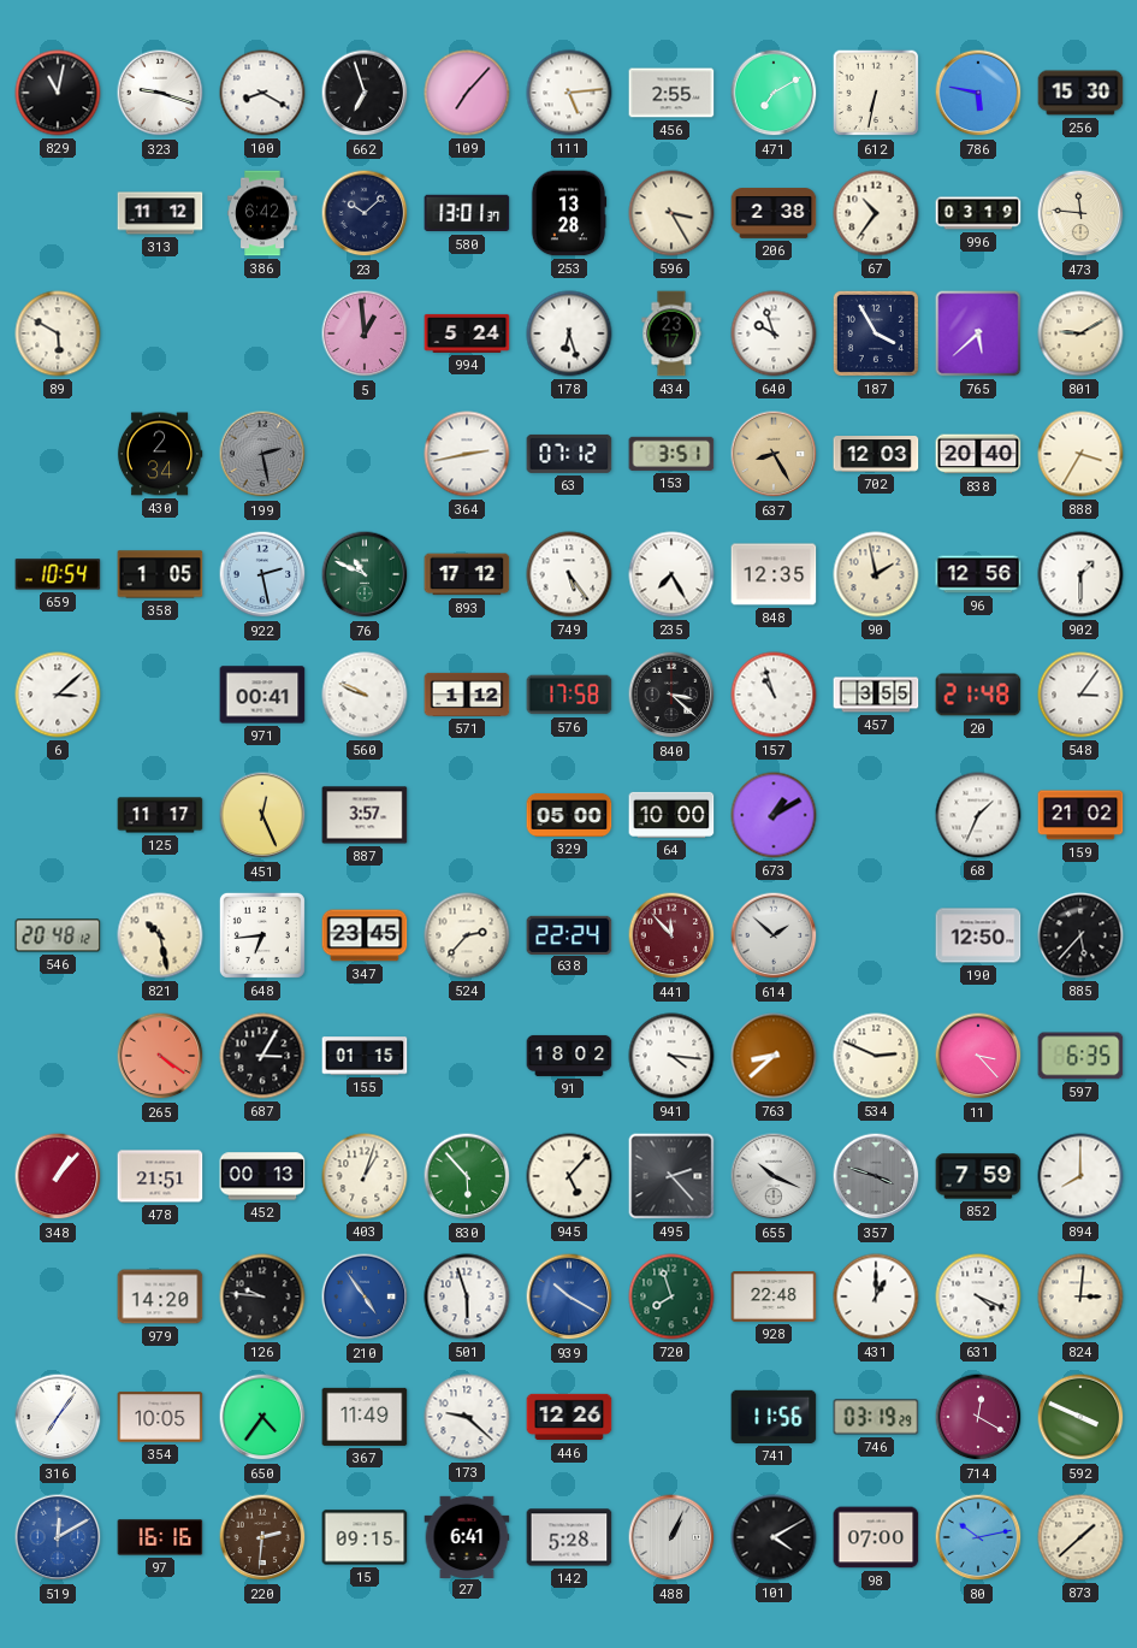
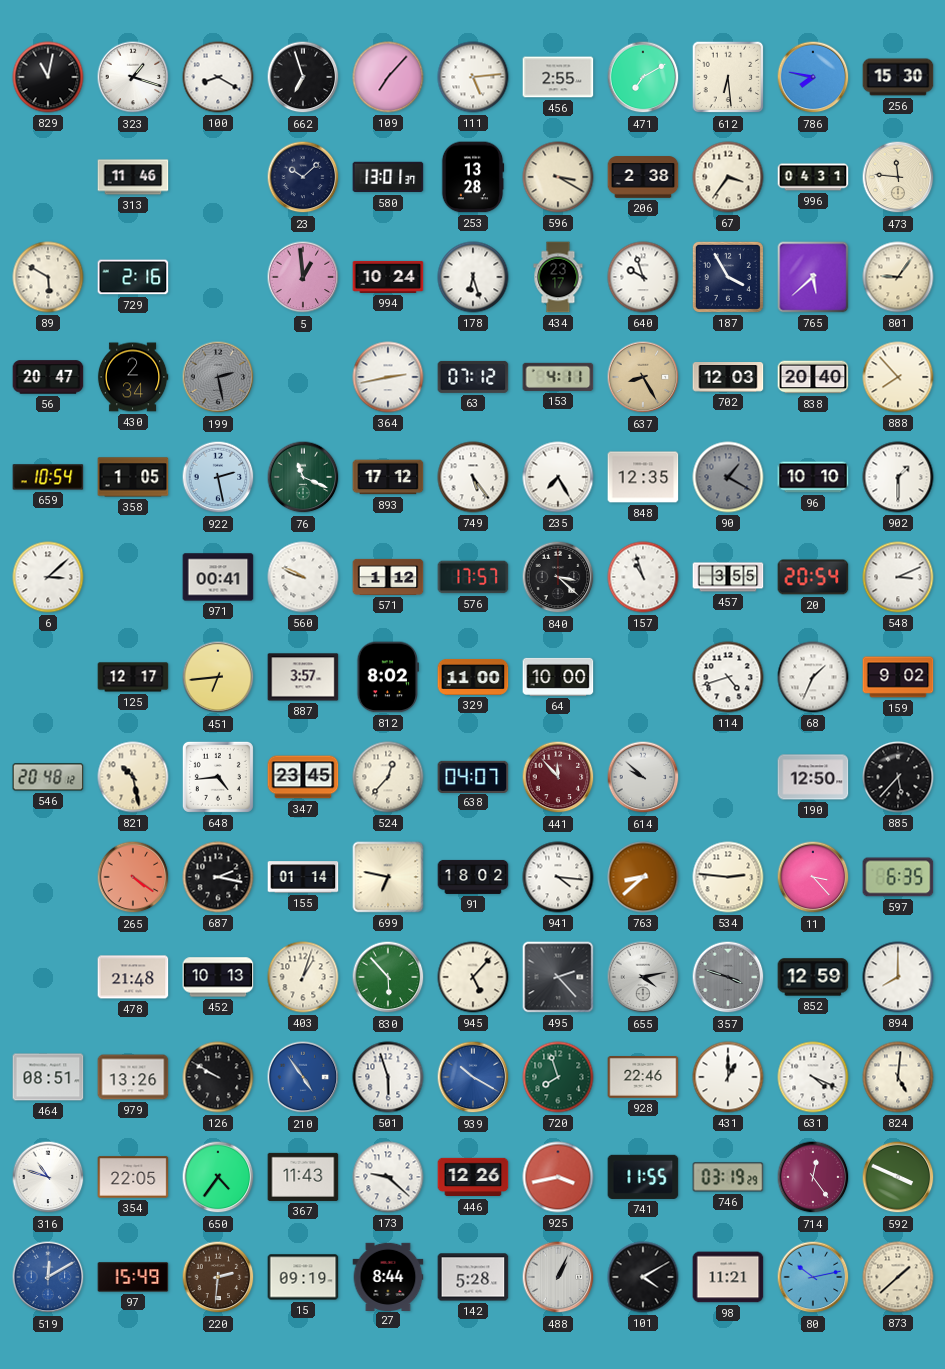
323: 9:18 -> 1:18
612: 6:32 -> 6:29
786: 5:47 -> 7:47
313: 11:12 -> 11:46
386: 6:42 -> none
596: 3:25 -> 3:20
67: 10:36 -> 3:36
996: 03:19 -> 04:31
729: none -> 2:16
994: 5:24 -> 10:24
801: 9:10 -> 9:06
56: none -> 20:47
153: 3:51 -> 4:11
888: 3:35 -> 7:53
76: 10:49 -> 11:19
90: 1:58 -> 1:20
90 dial: cream -> grey
96: 12:56 -> 10:10
576: 17:58 -> 17:57
20: 21:48 -> 20:54
548: 3:06 -> 3:11
125: 11:17 -> 12:17
451: 12:26 -> 6:44
812: none -> 8:02
329: 05:00 -> 11:00
673: 1:10 -> none
114: none -> 4:42
159: 21:02 -> 9:02
648: 6:44 -> 4:44
524: 2:37 -> 12:37
638: 22:24 -> 04:07
614: 1:52 -> 9:52
687: 3:05 -> 2:17
155: 01:15 -> 01:14
699: none -> 6:47
534: 2:49 -> 2:46
348: 1:07 -> none
478: 21:51 -> 21:48
452: 00:13 -> 10:13
655: 10:19 -> 4:13
852: 7:59 -> 12:59
464: none -> 08:51
979: 14:20 -> 13:26
126: 9:46 -> 9:50
928: 22:48 -> 22:46
824: 3:01 -> 5:01
316: 7:06 -> 10:48
354: 10:05 -> 22:05
367: 11:49 -> 11:43
925: none -> 3:43
741: 11:56 -> 11:55
714: 12:20 -> 12:24
97: 16:16 -> 15:49
15: 09:15 -> 09:19
27: 6:41 -> 8:44
98: 07:00 -> 11:21
